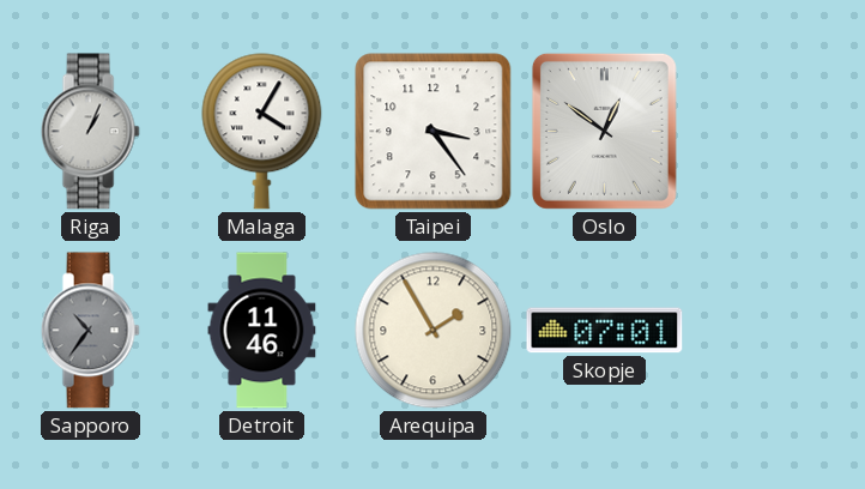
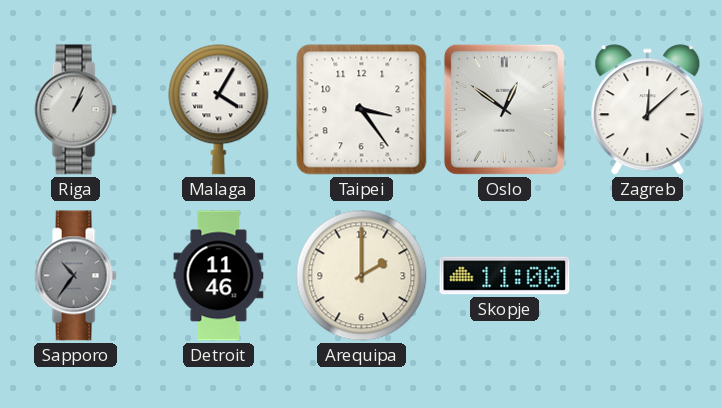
Zagreb: none -> 12:08
Arequipa: 1:55 -> 2:00
Skopje: 07:01 -> 11:00
